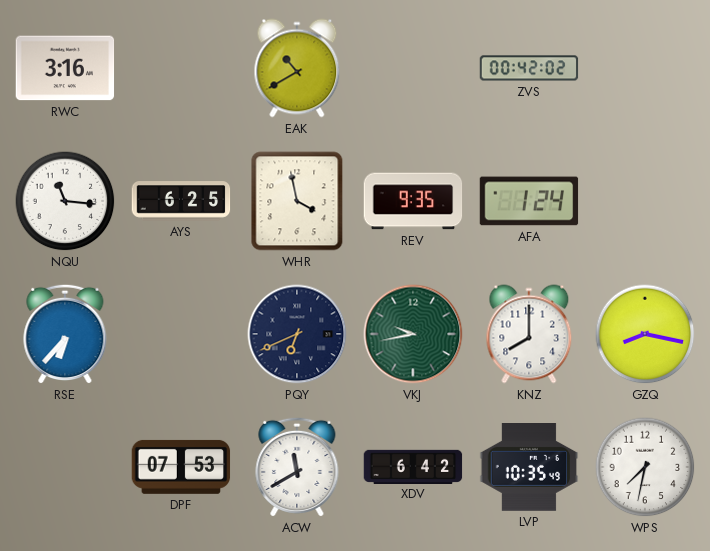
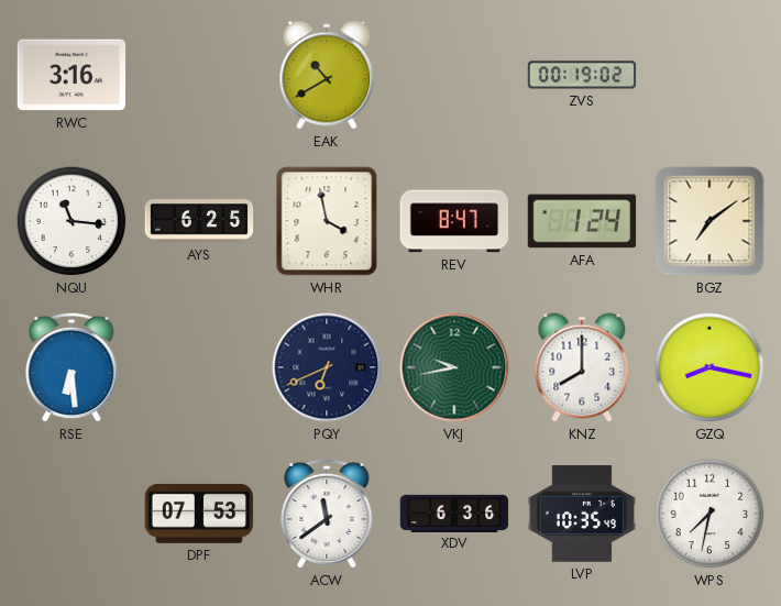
ZVS: 00:42 -> 00:19
REV: 9:35 -> 8:47
BGZ: none -> 7:09
RSE: 6:37 -> 6:29
ACW: 11:40 -> 11:39
XDV: 6:42 -> 6:36
